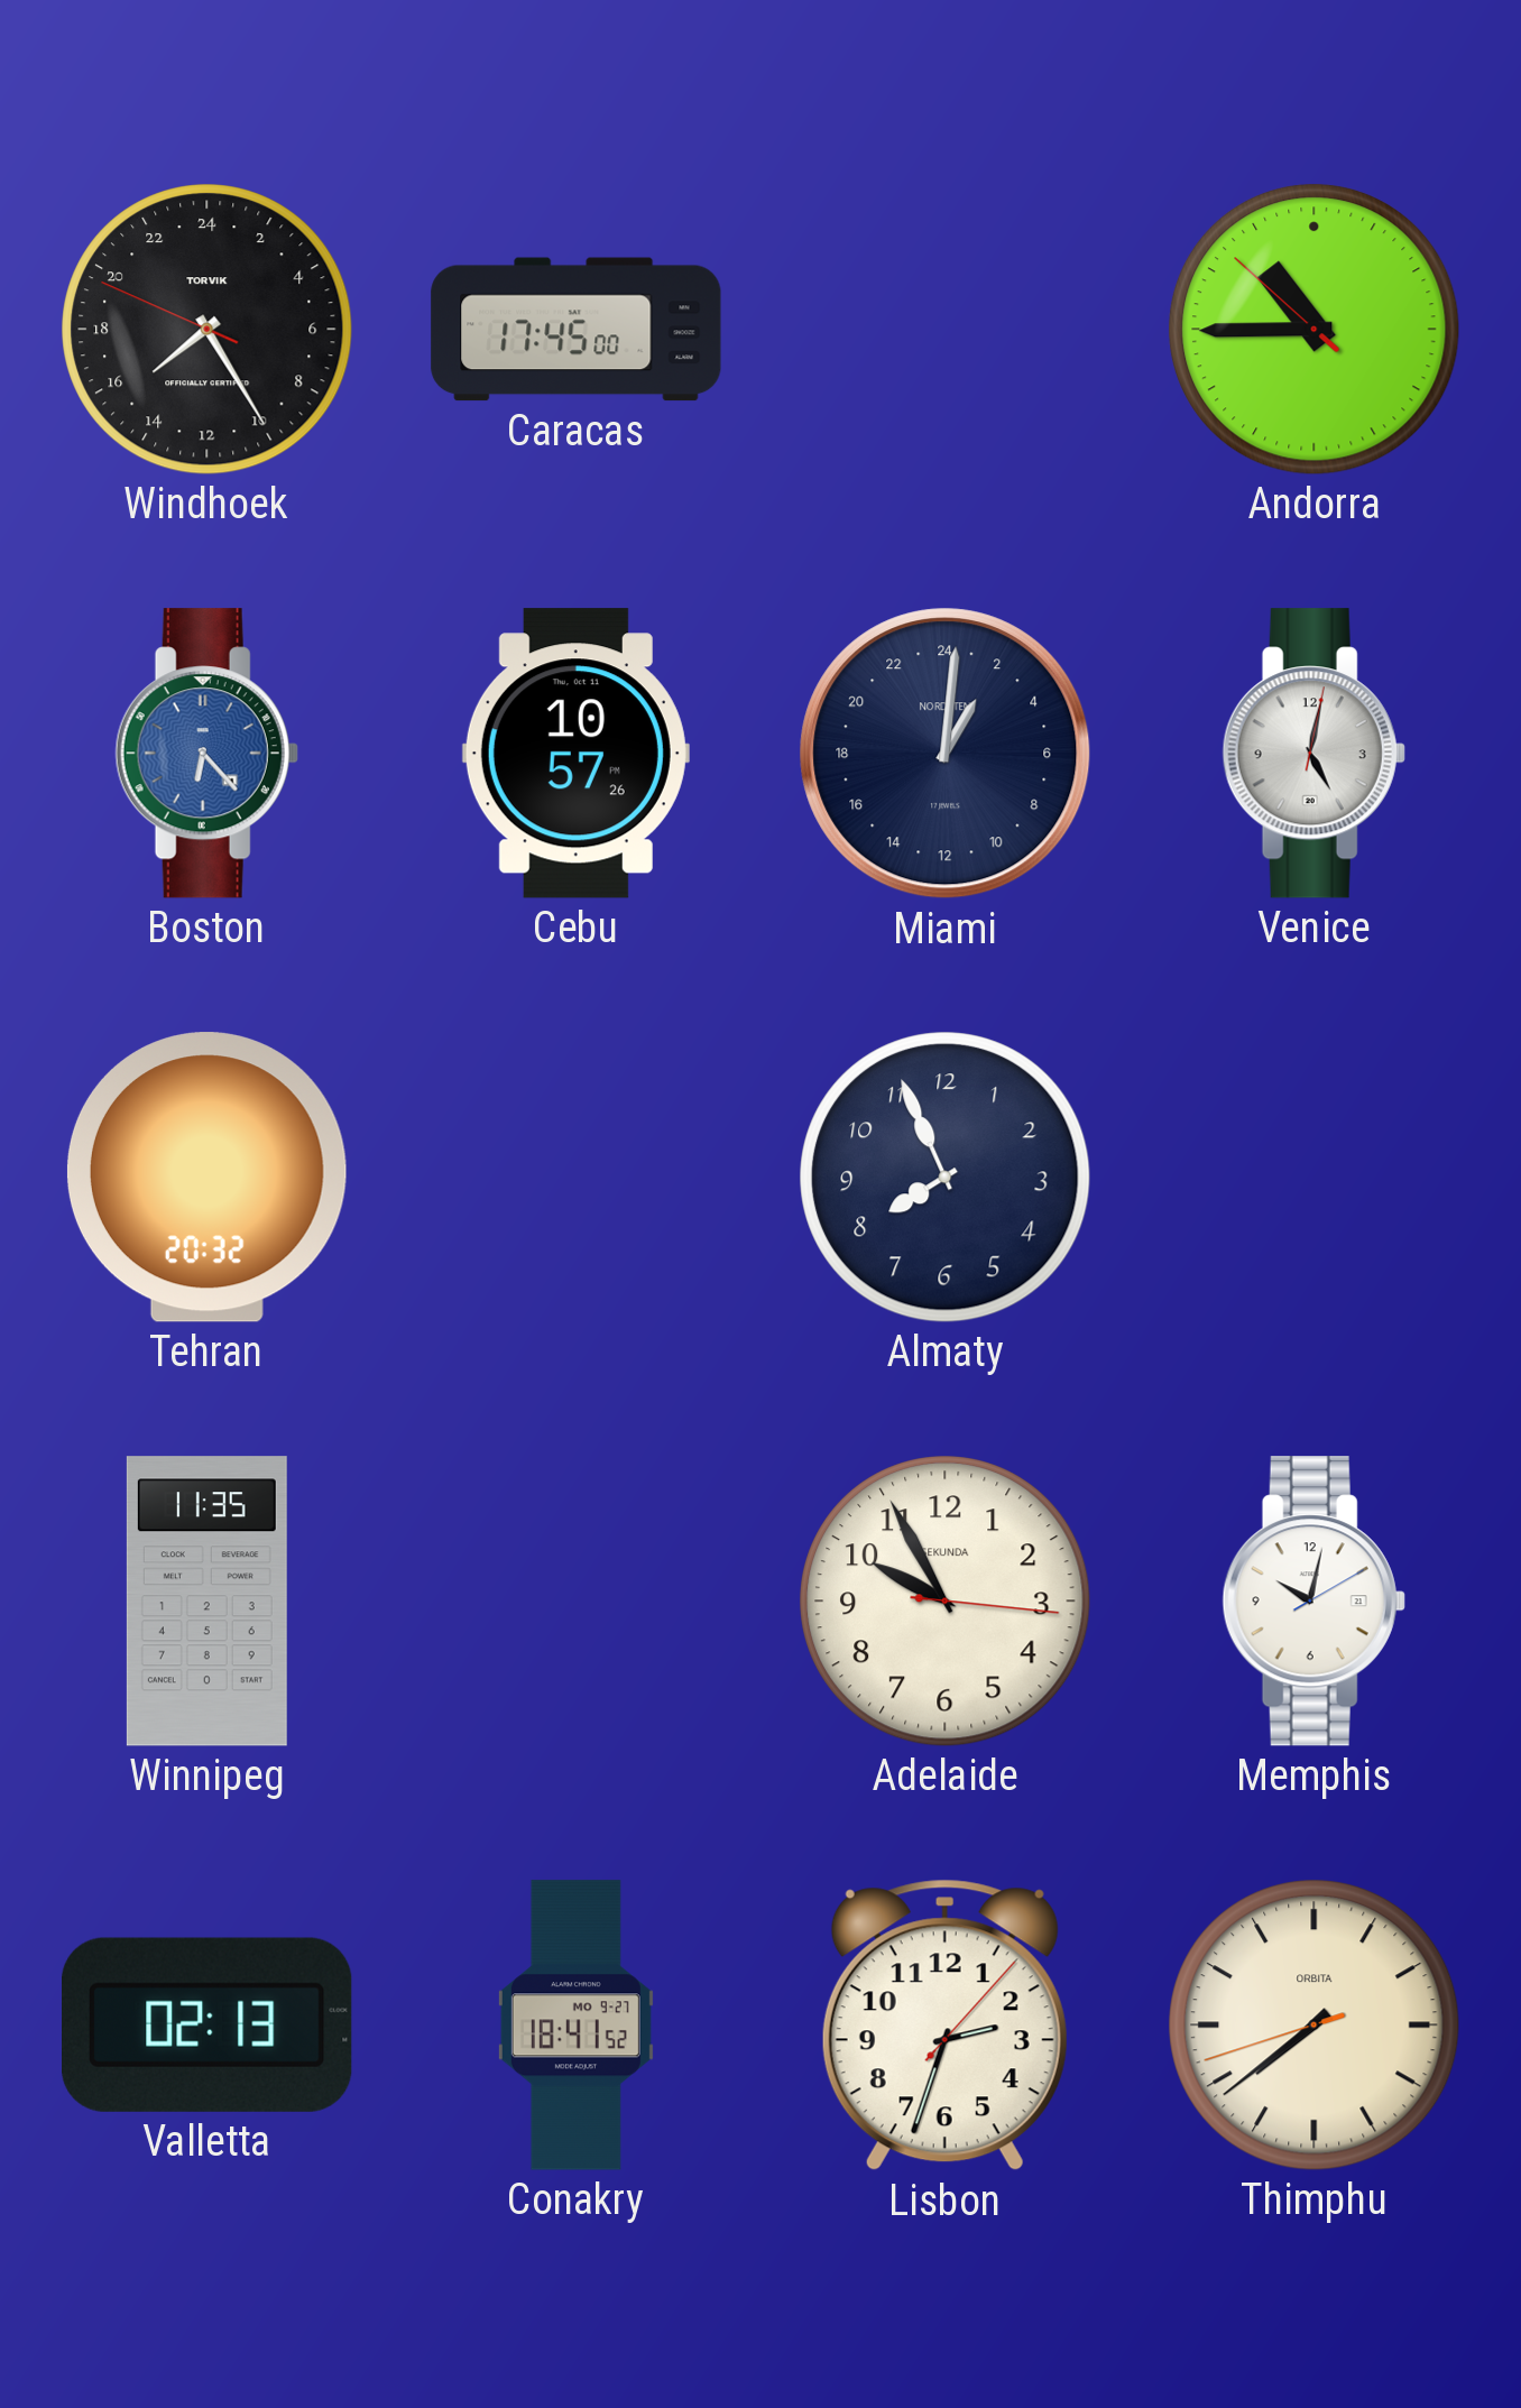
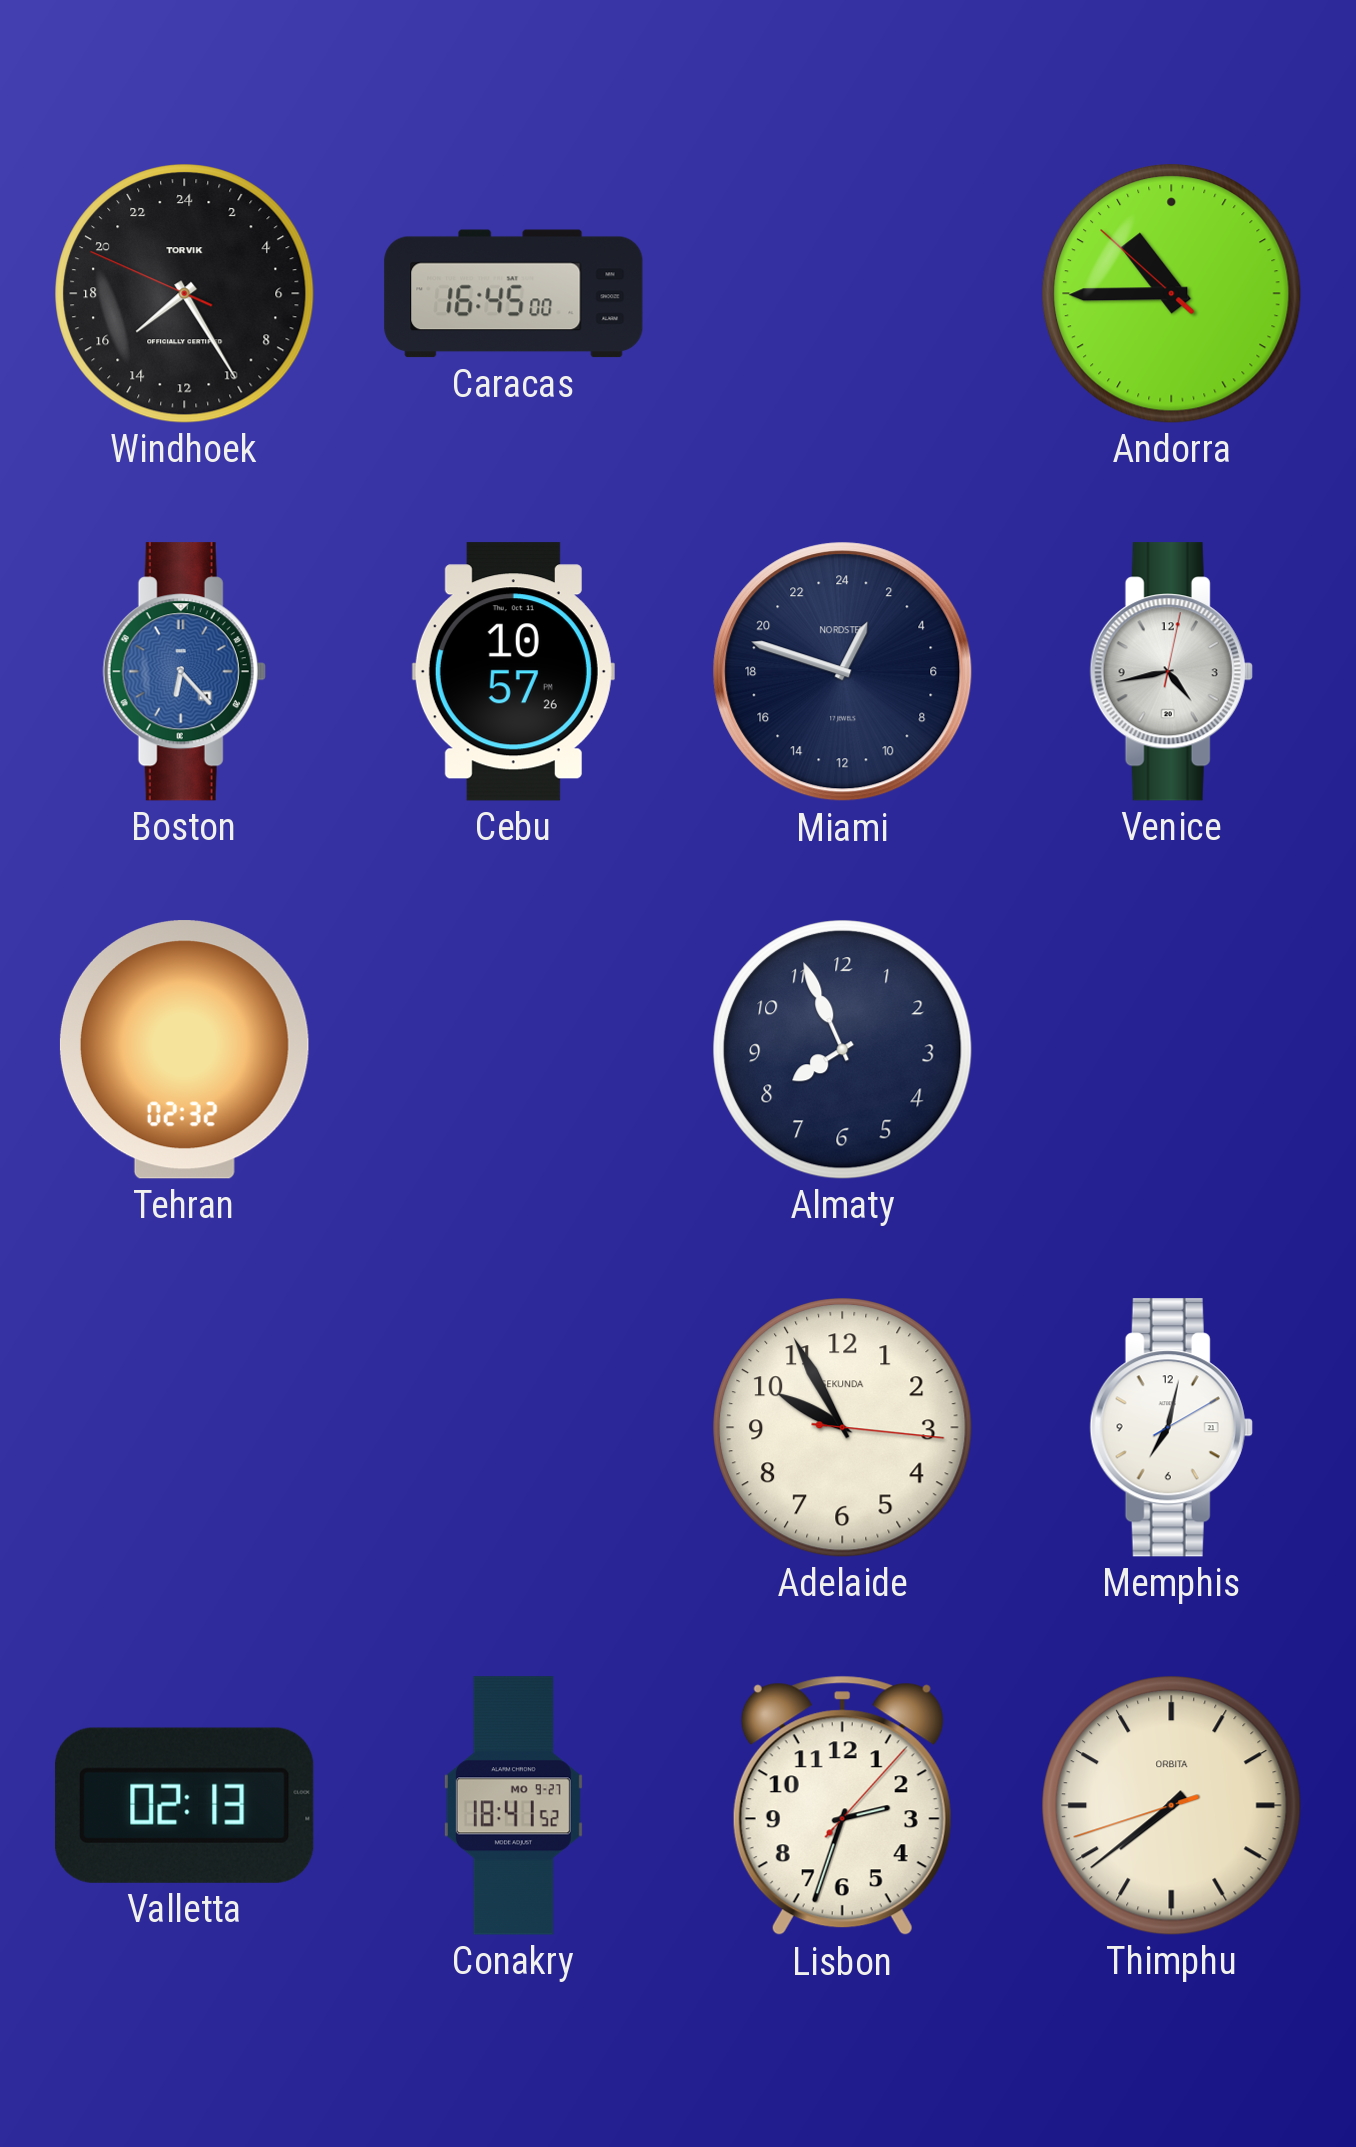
Caracas: 17:45 -> 16:45
Miami: 2:01 -> 1:48
Venice: 5:02 -> 4:43
Tehran: 20:32 -> 02:32
Winnipeg: 11:35 -> none
Memphis: 10:02 -> 7:02
